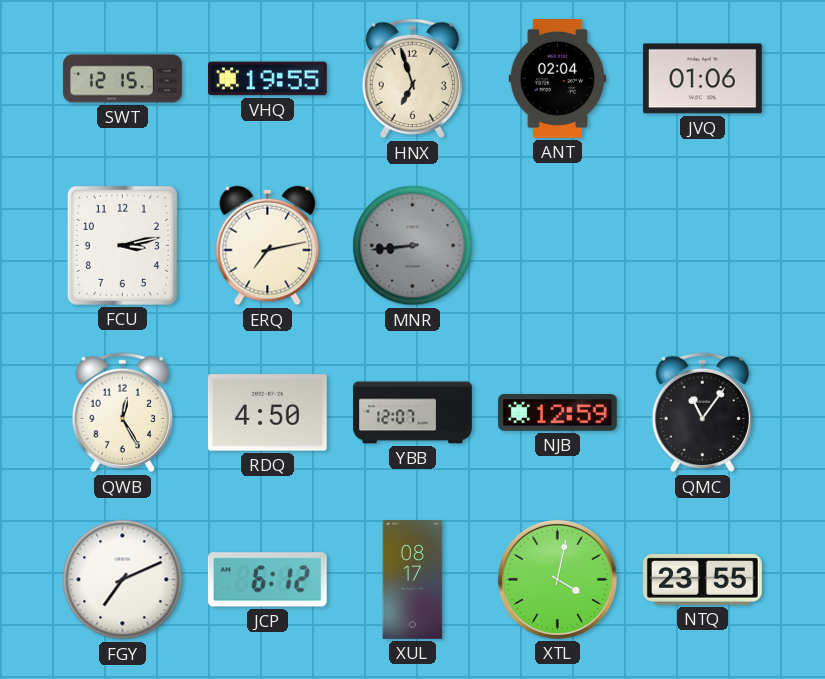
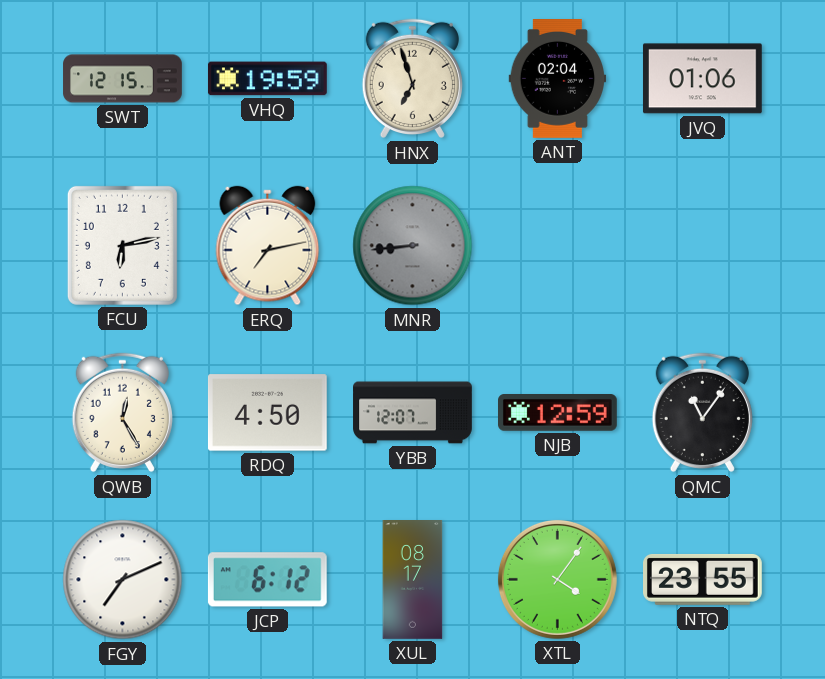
VHQ: 19:55 -> 19:59
FCU: 3:13 -> 6:13
XTL: 4:02 -> 4:06
